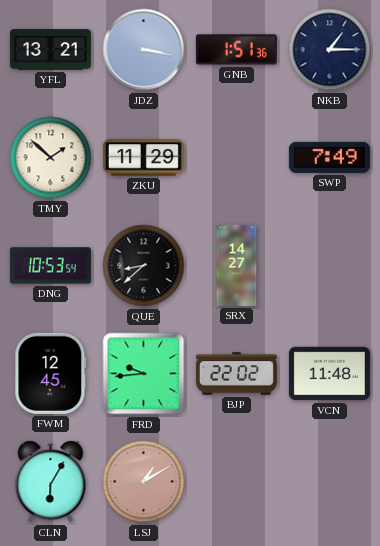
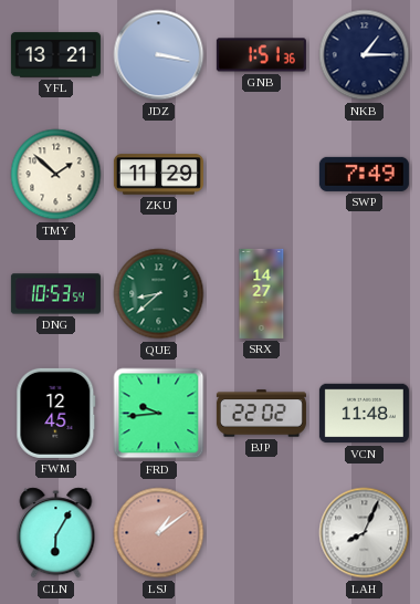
QUE dial: black -> green
LSJ: 1:10 -> 1:09
LAH: none -> 8:04
